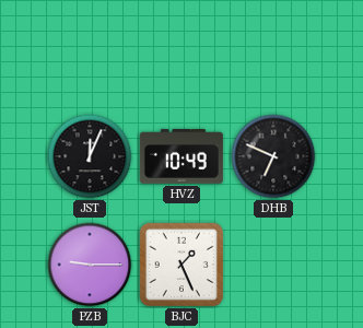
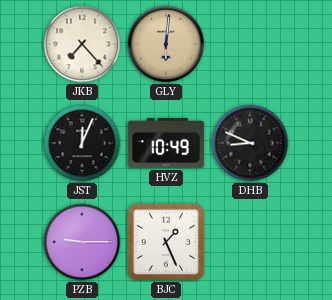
JKB: none -> 7:23
GLY: none -> 6:01
DHB: 6:49 -> 8:49
